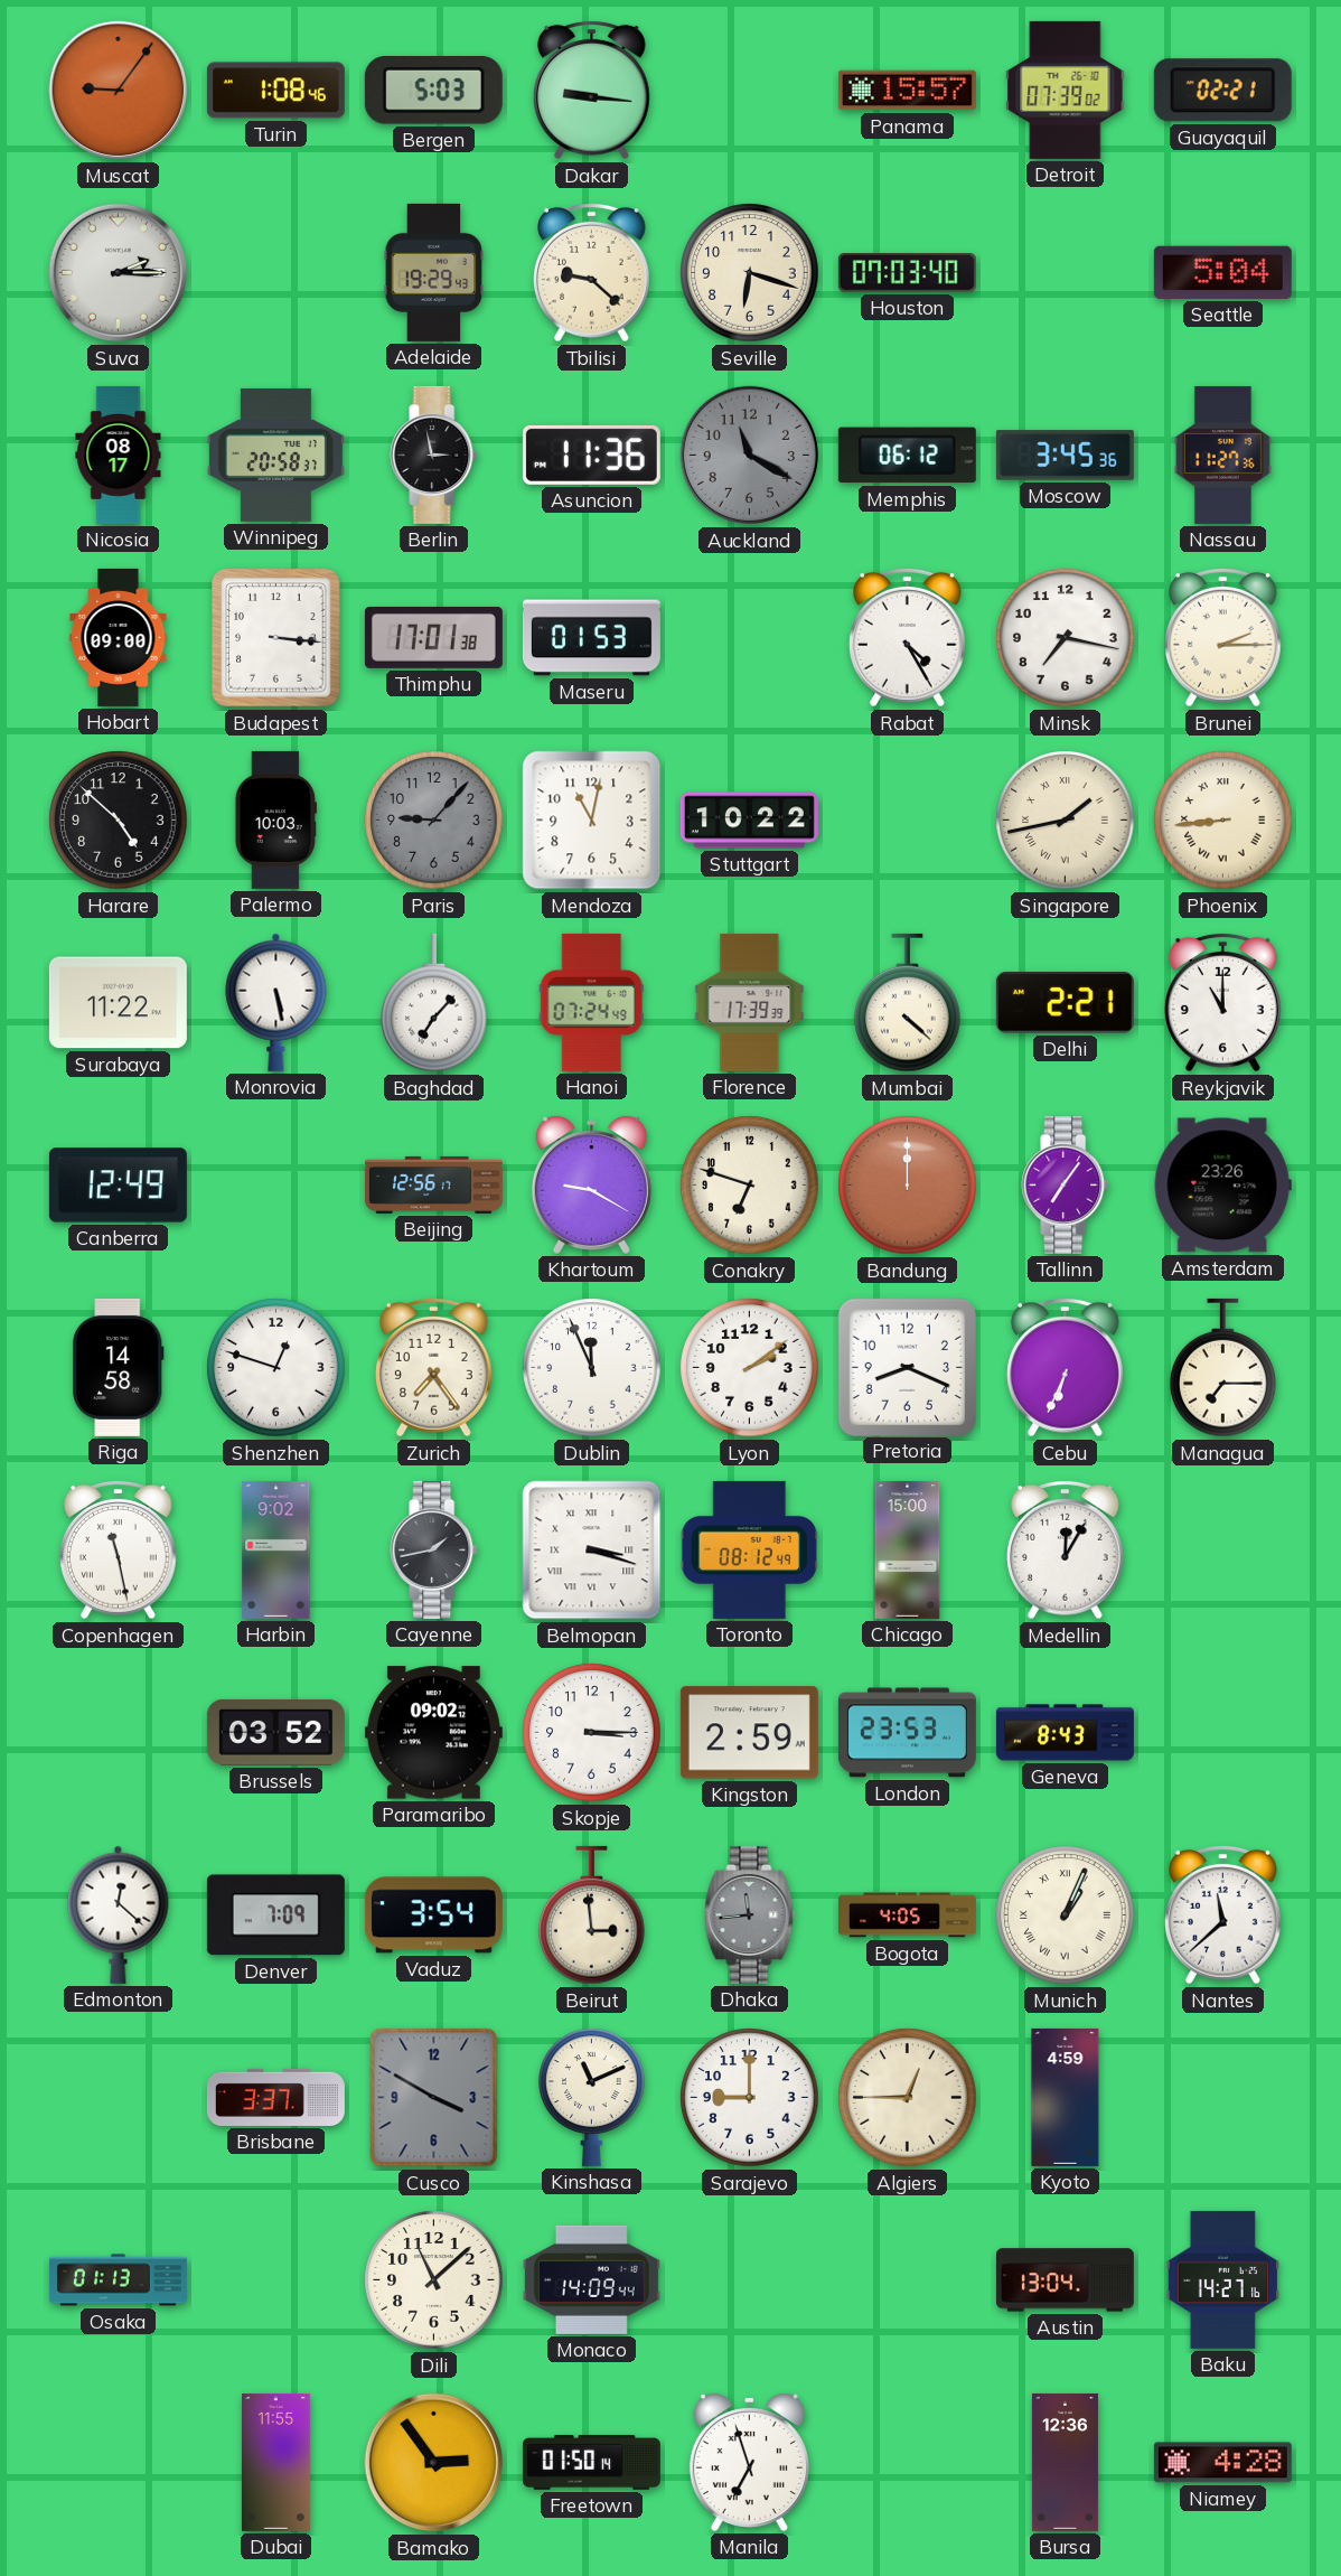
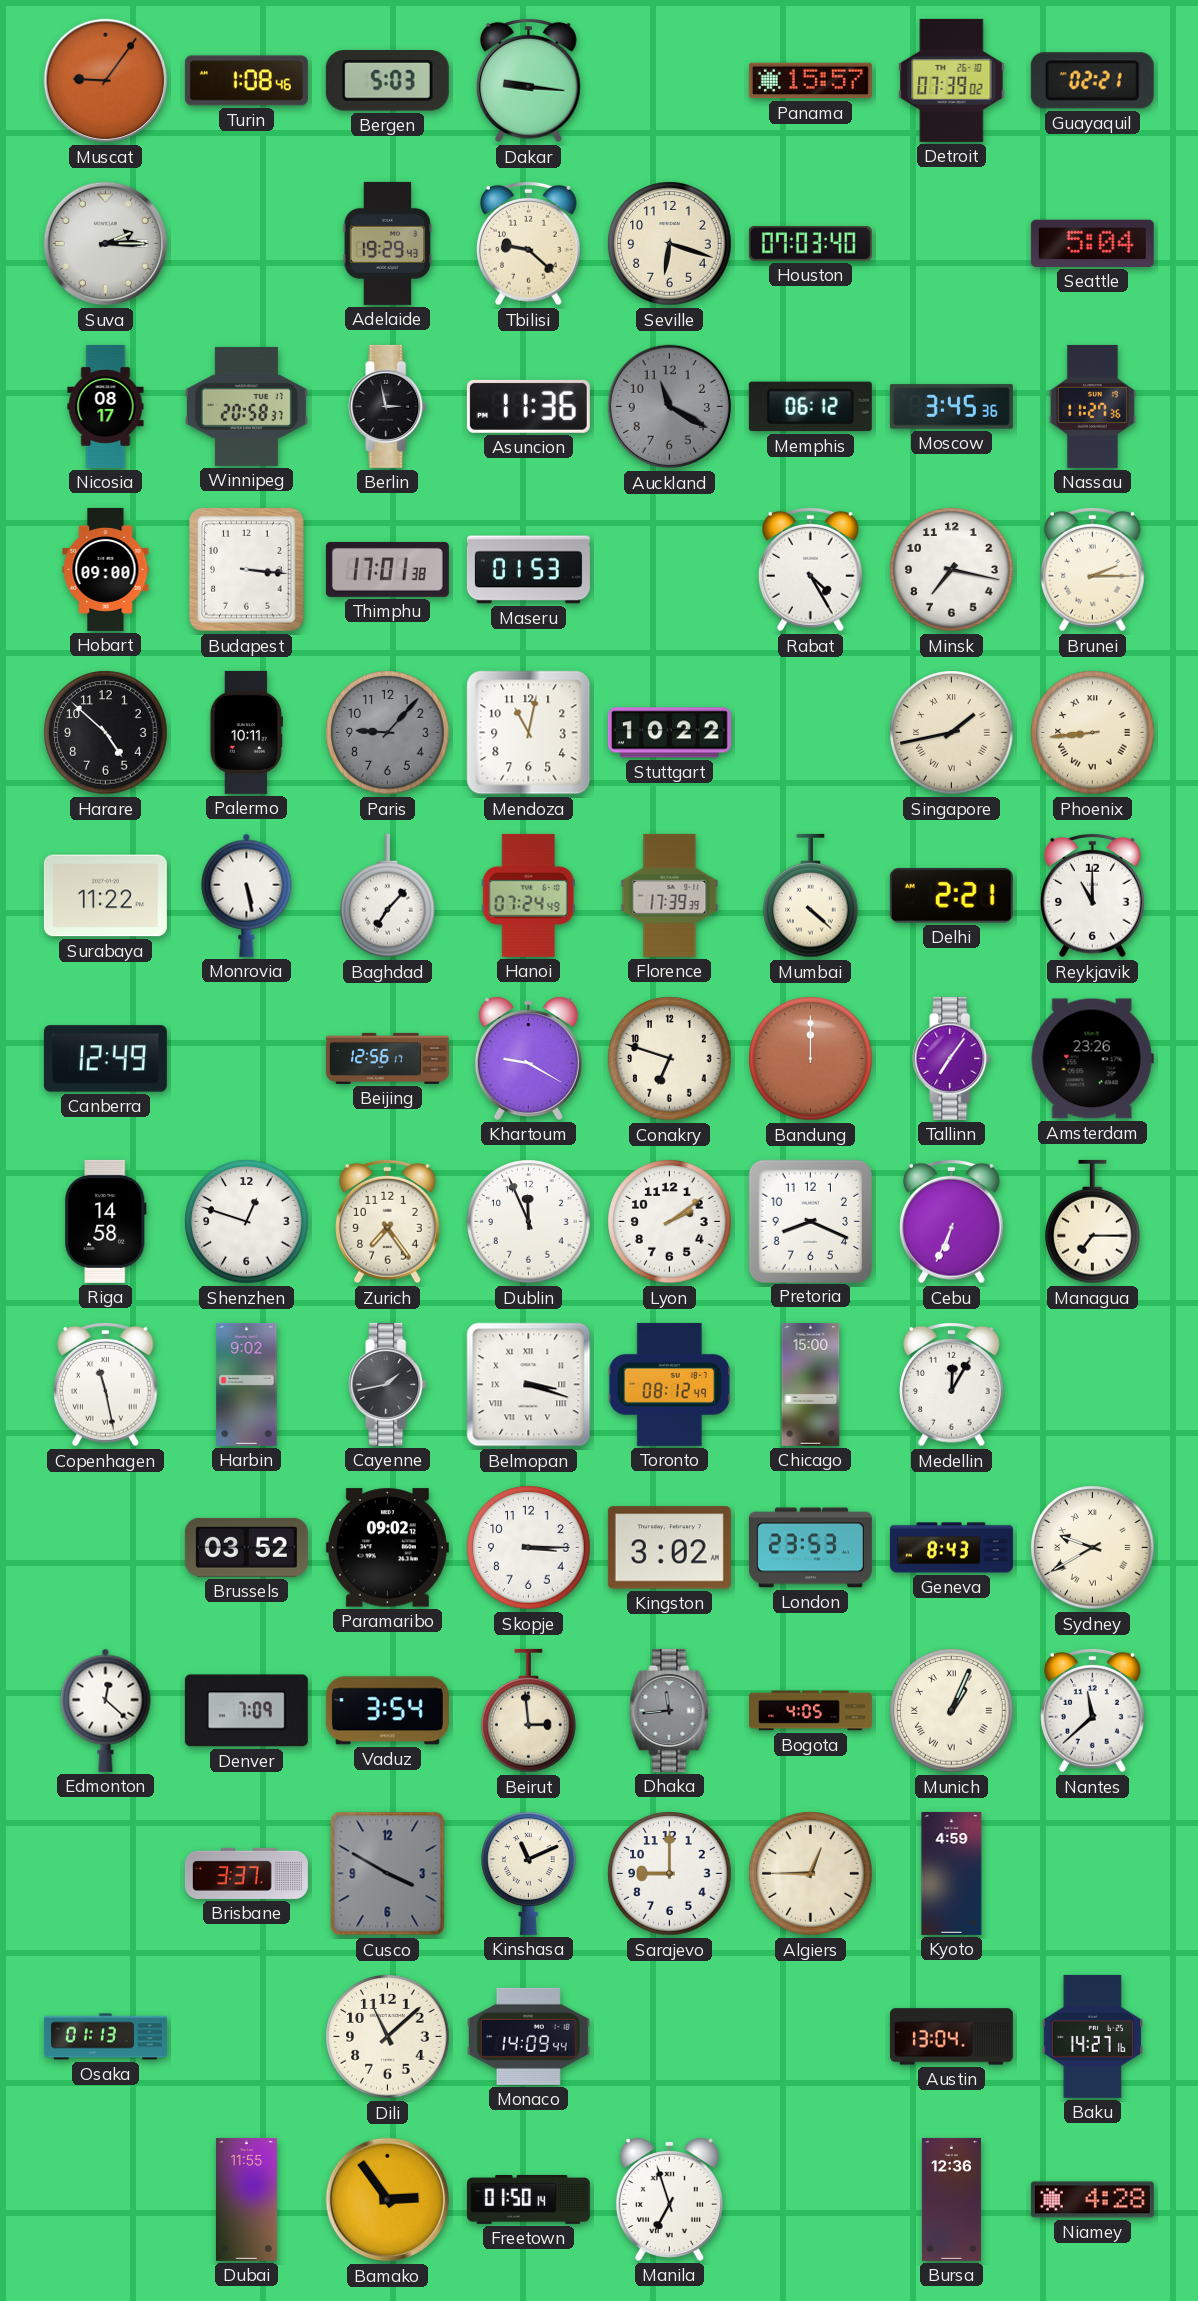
Palermo: 10:03 -> 10:11
Kingston: 2:59 -> 3:02
Sydney: none -> 9:40
